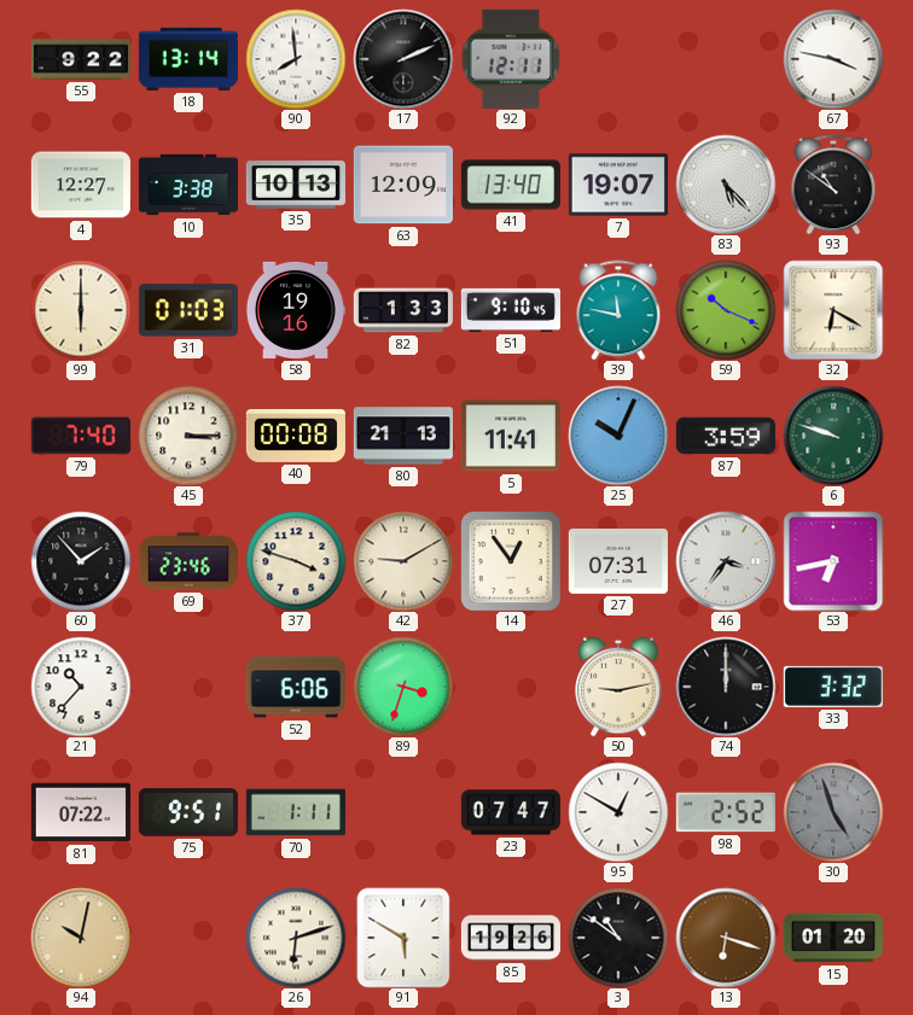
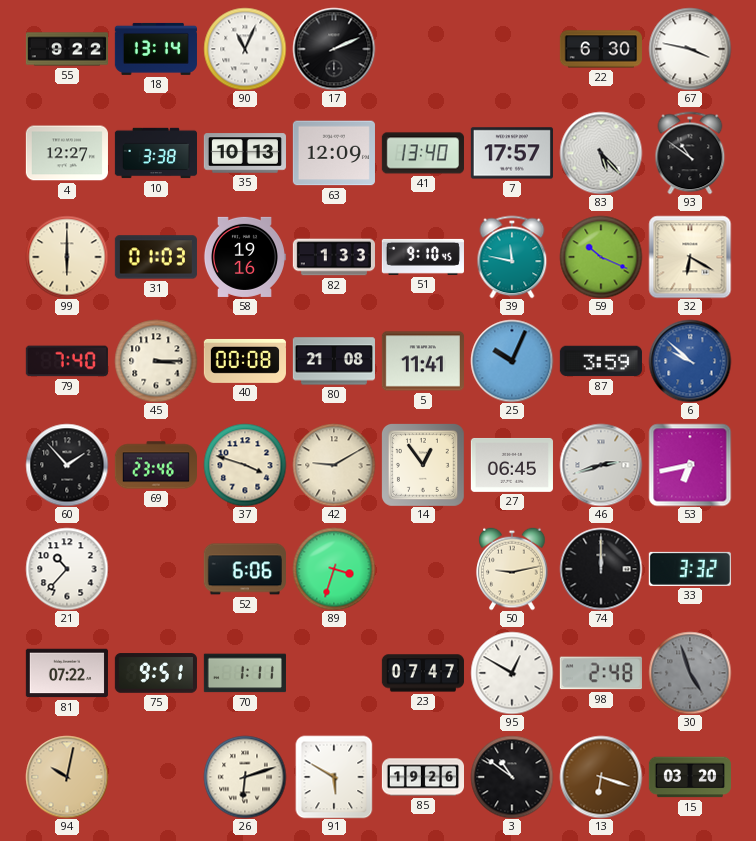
90: 7:59 -> 11:04
92: 12:11 -> none
22: none -> 6:30
7: 19:07 -> 17:57
80: 21:13 -> 21:08
6: 9:48 -> 9:52
6 dial: green -> blue
27: 07:31 -> 06:45
46: 3:36 -> 2:42
98: 2:52 -> 2:48
15: 01:20 -> 03:20
